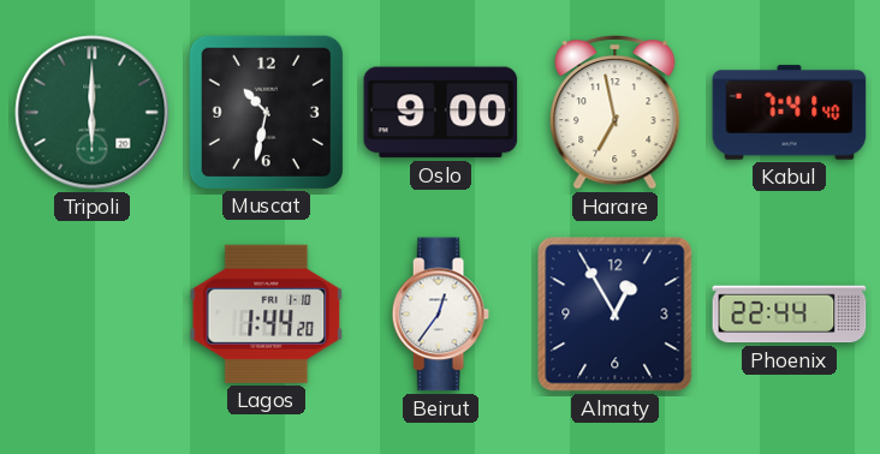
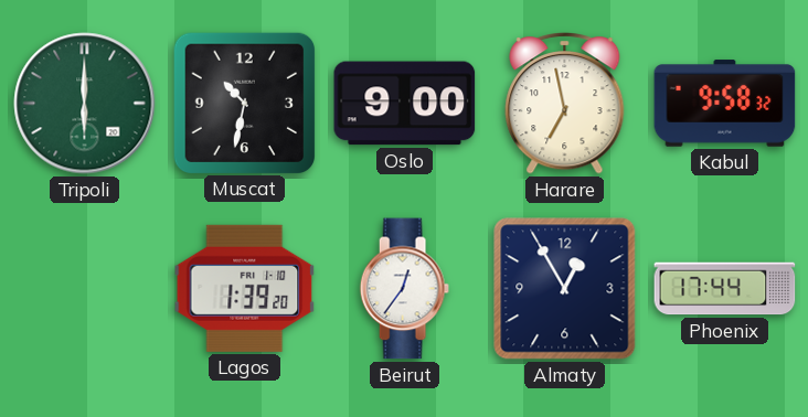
Kabul: 7:41 -> 9:58
Lagos: 1:44 -> 1:39
Phoenix: 22:44 -> 17:44
